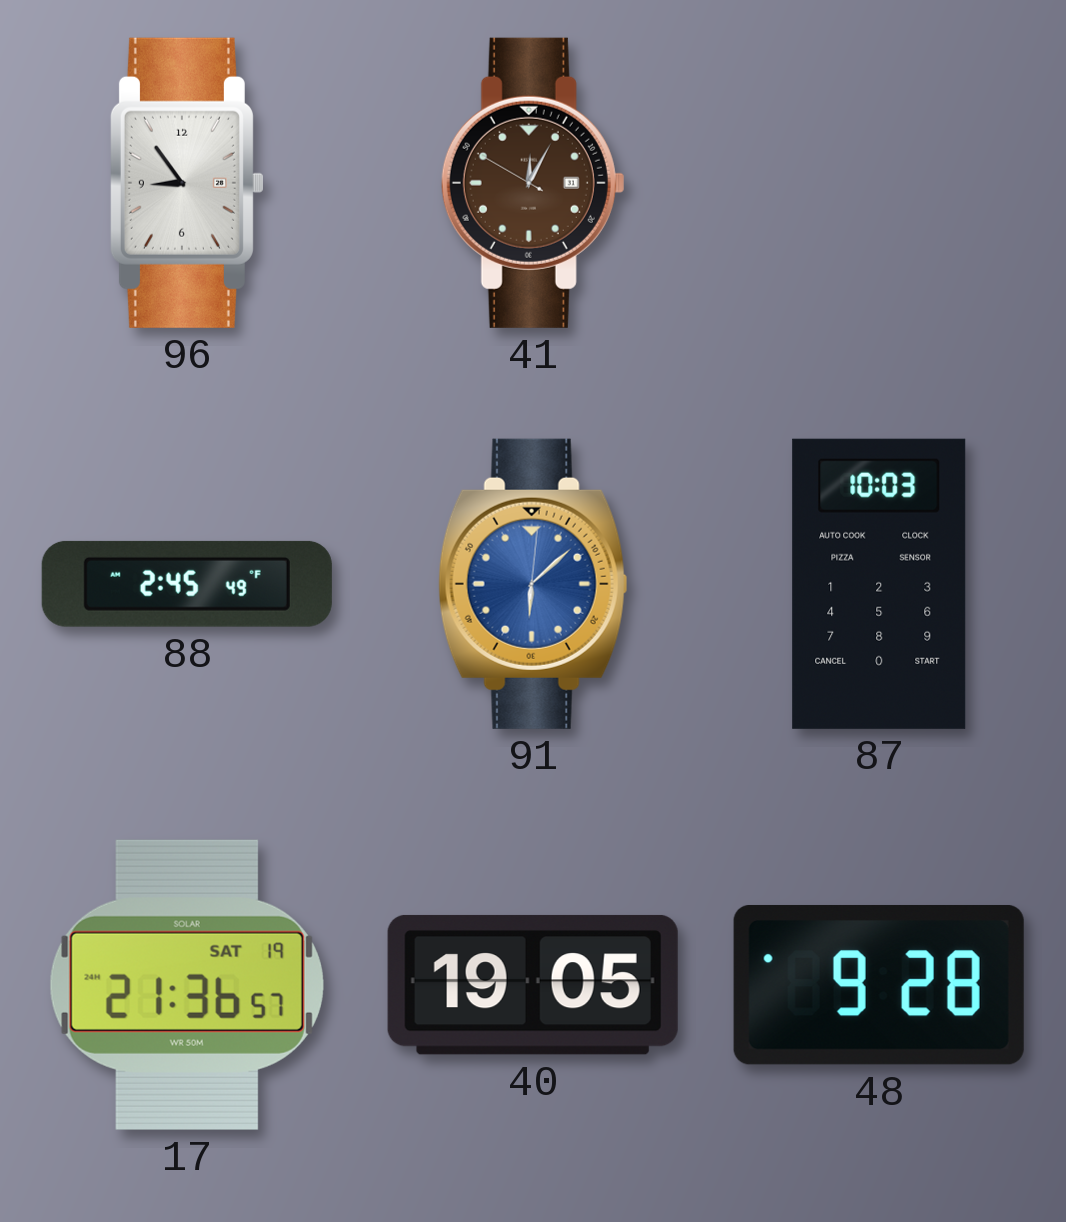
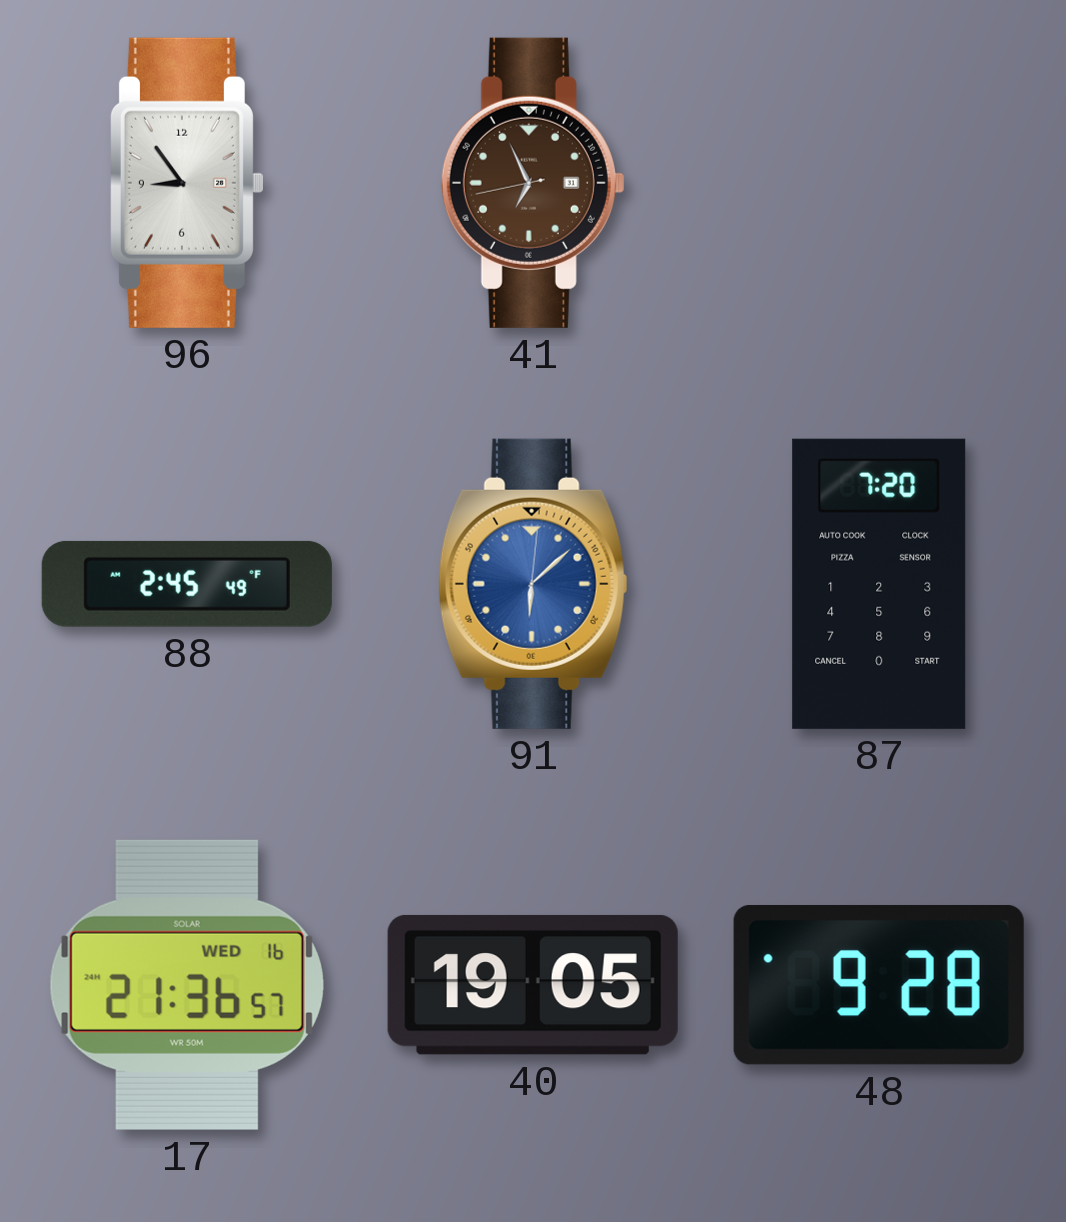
41: 12:04 -> 6:55
87: 10:03 -> 7:20
17 date: SAT 19 -> WED 16
